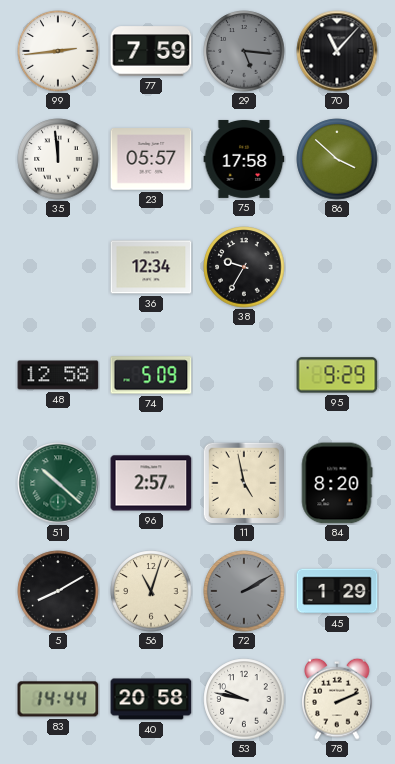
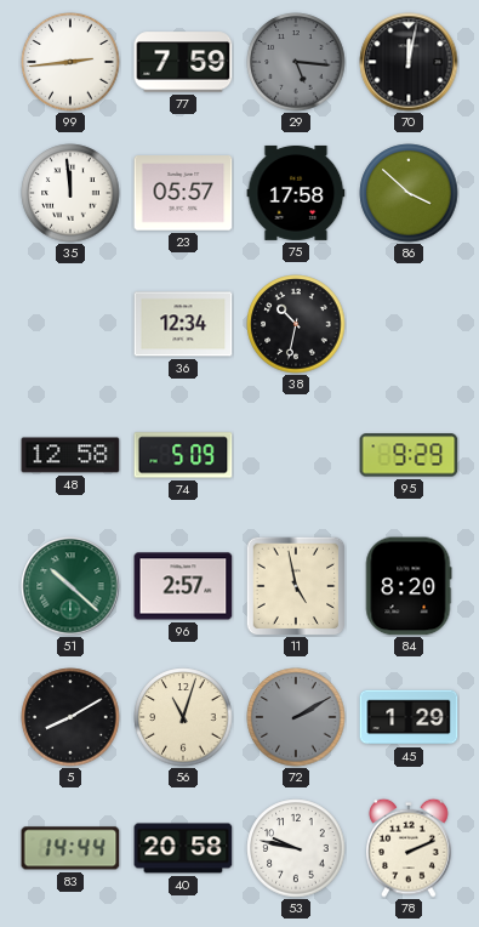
70: 11:07 -> 12:02
38: 9:35 -> 10:32
